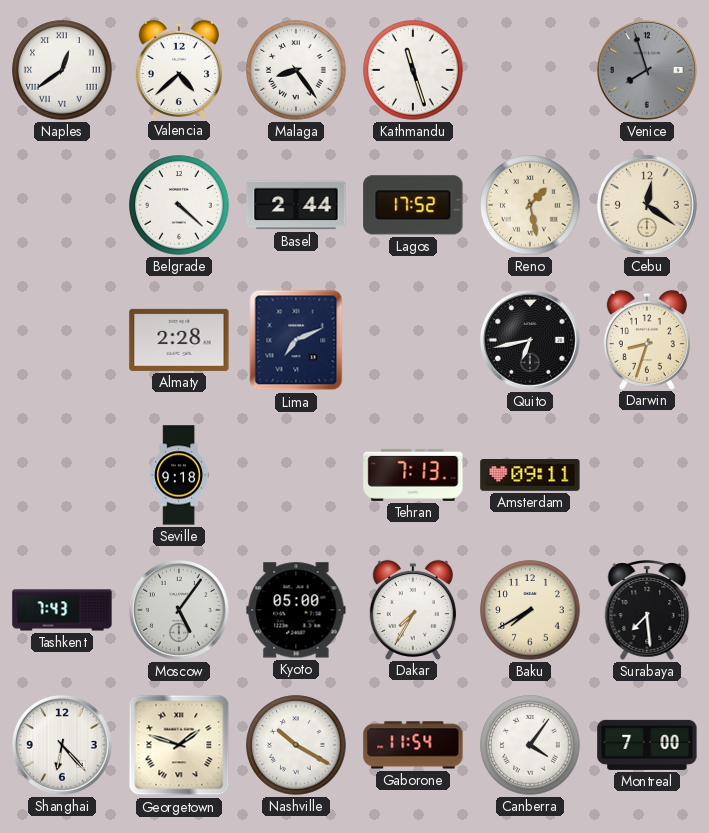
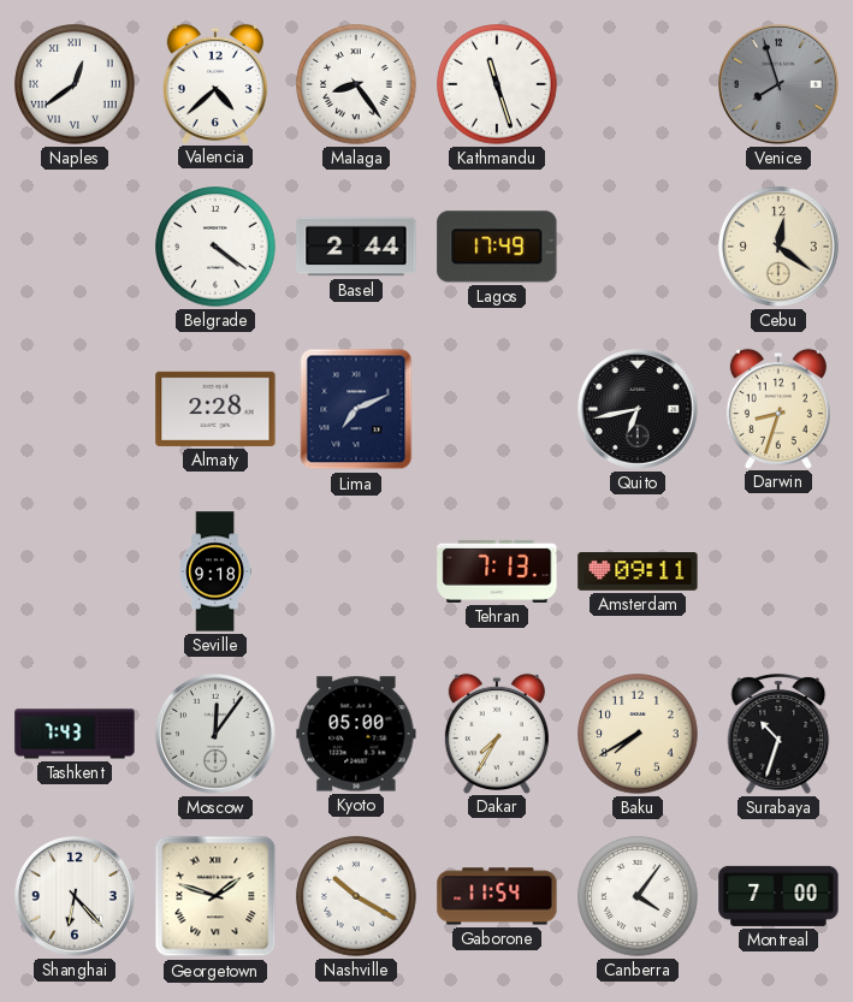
Belgrade: 4:22 -> 4:21
Lagos: 17:52 -> 17:49
Reno: 1:28 -> none
Moscow: 5:06 -> 12:06
Surabaya: 7:29 -> 10:33
